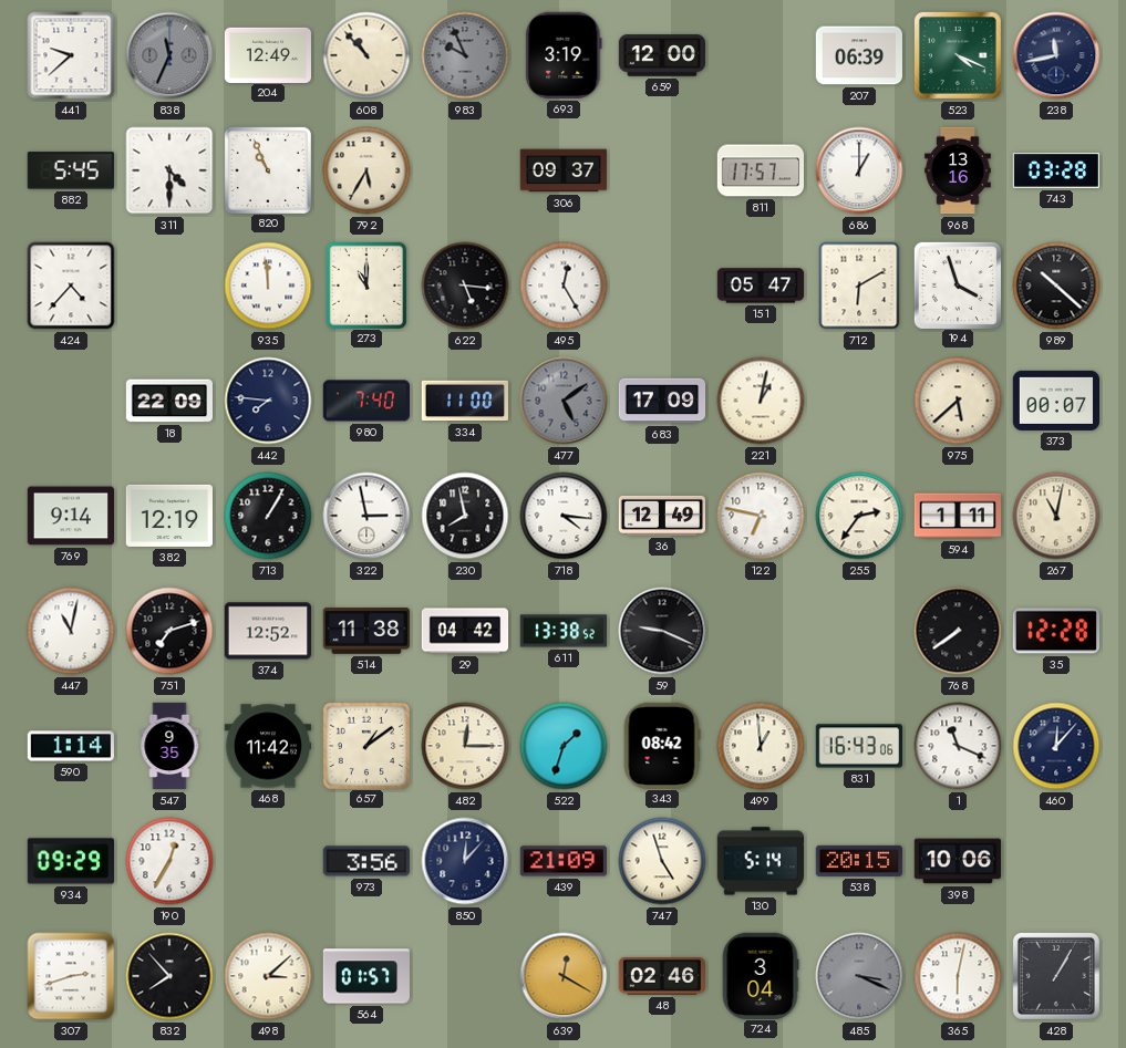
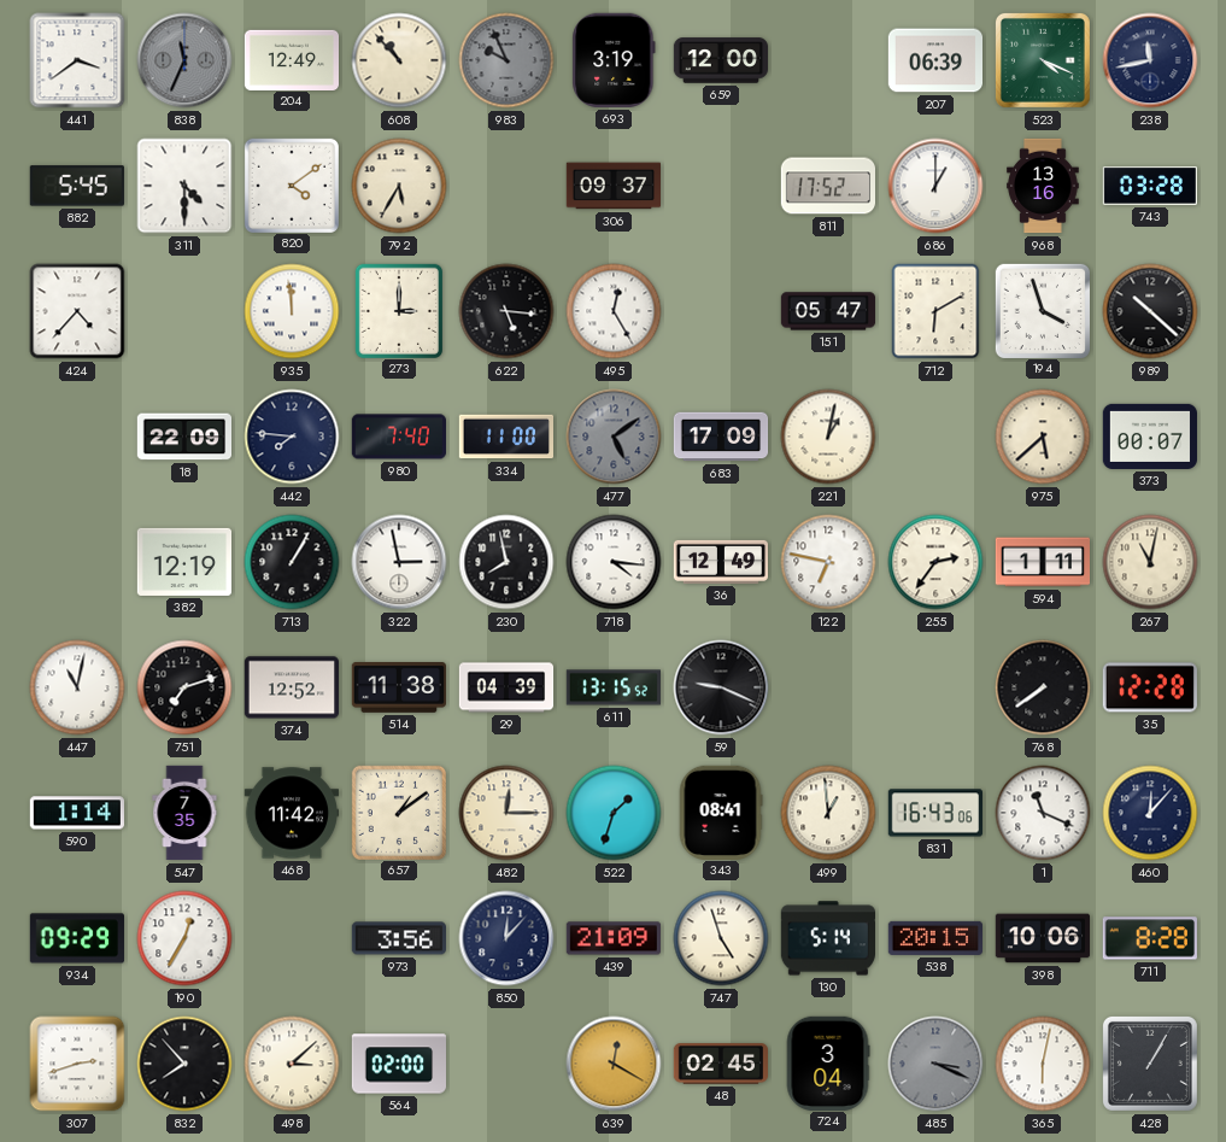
441: 9:38 -> 3:39
820: 10:56 -> 4:09
811: 17:57 -> 17:52
273: 11:00 -> 3:00
769: 9:14 -> none
29: 04:42 -> 04:39
611: 13:38 -> 13:15
547: 9:35 -> 7:35
343: 08:42 -> 08:41
711: none -> 8:28
564: 01:57 -> 02:00
48: 02:46 -> 02:45
